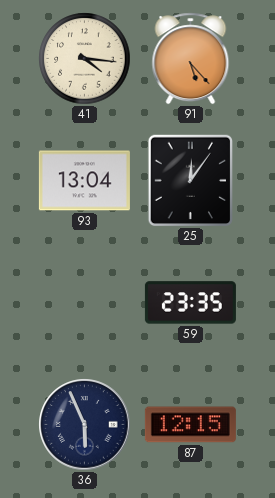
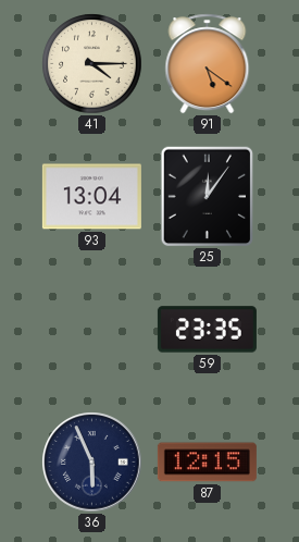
41: 4:16 -> 4:15
91: 5:23 -> 5:21
